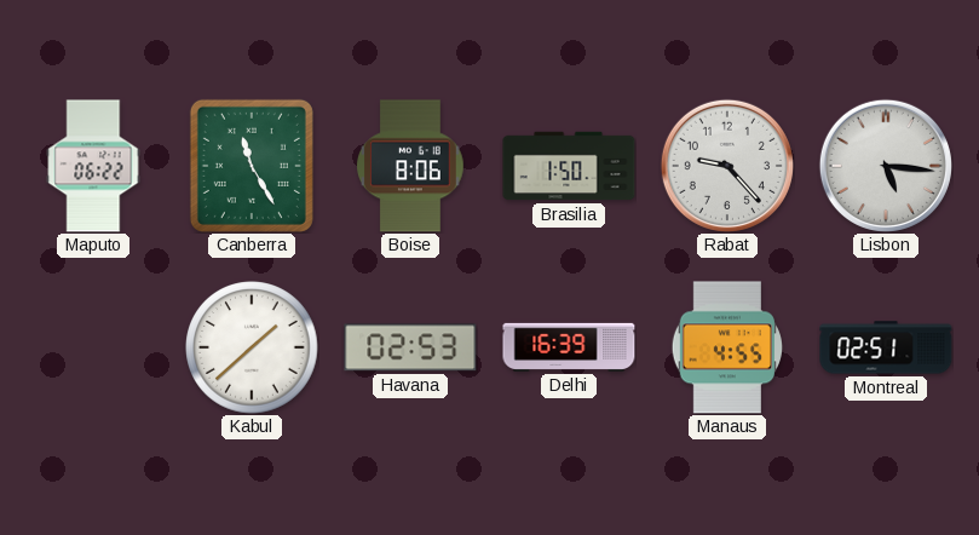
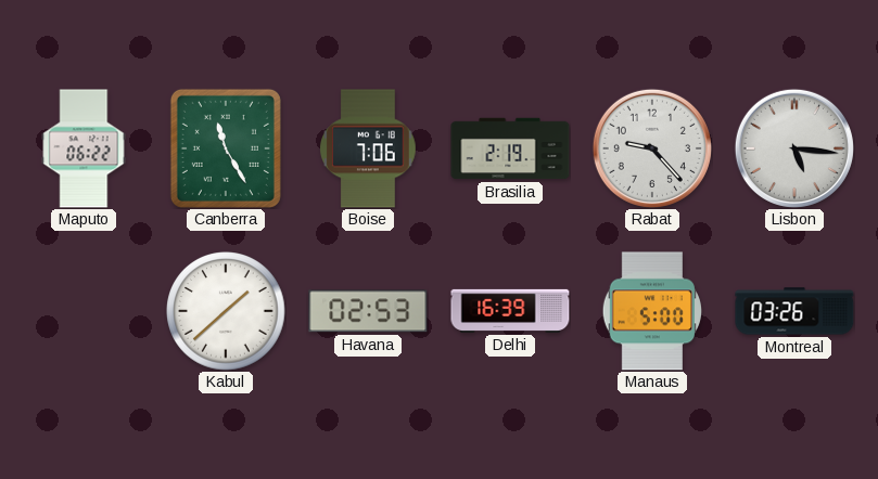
Boise: 8:06 -> 7:06
Brasilia: 1:50 -> 2:19
Manaus: 4:55 -> 5:00
Montreal: 02:51 -> 03:26
